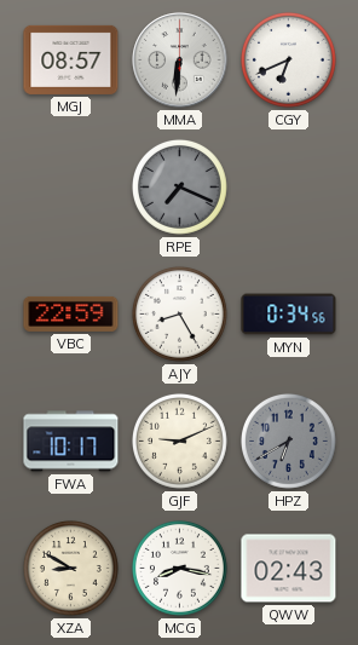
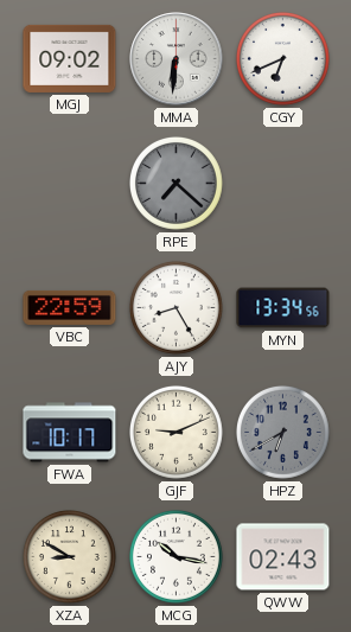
MGJ: 08:57 -> 09:02
RPE: 7:19 -> 7:22
MYN: 0:34 -> 13:34
MCG: 8:17 -> 10:17
